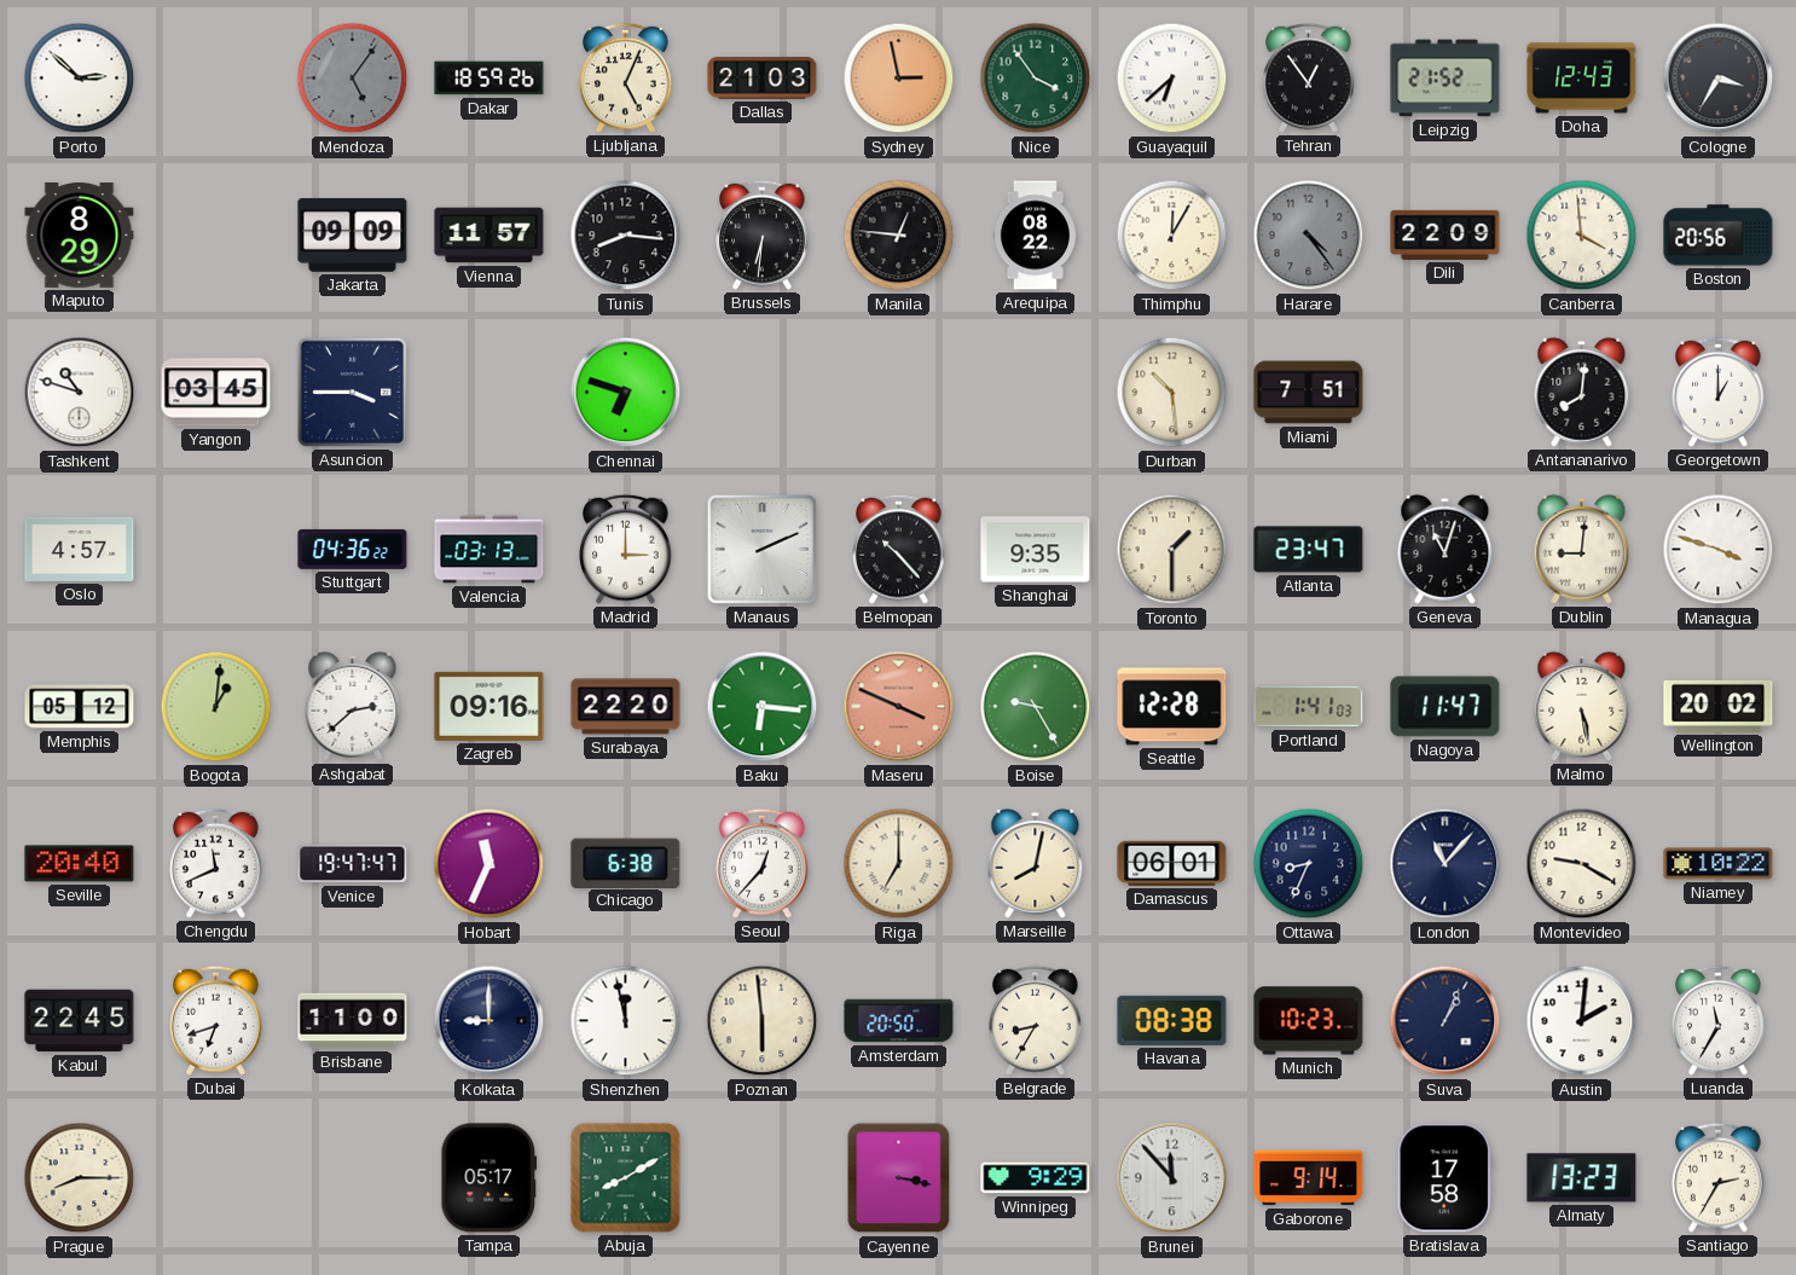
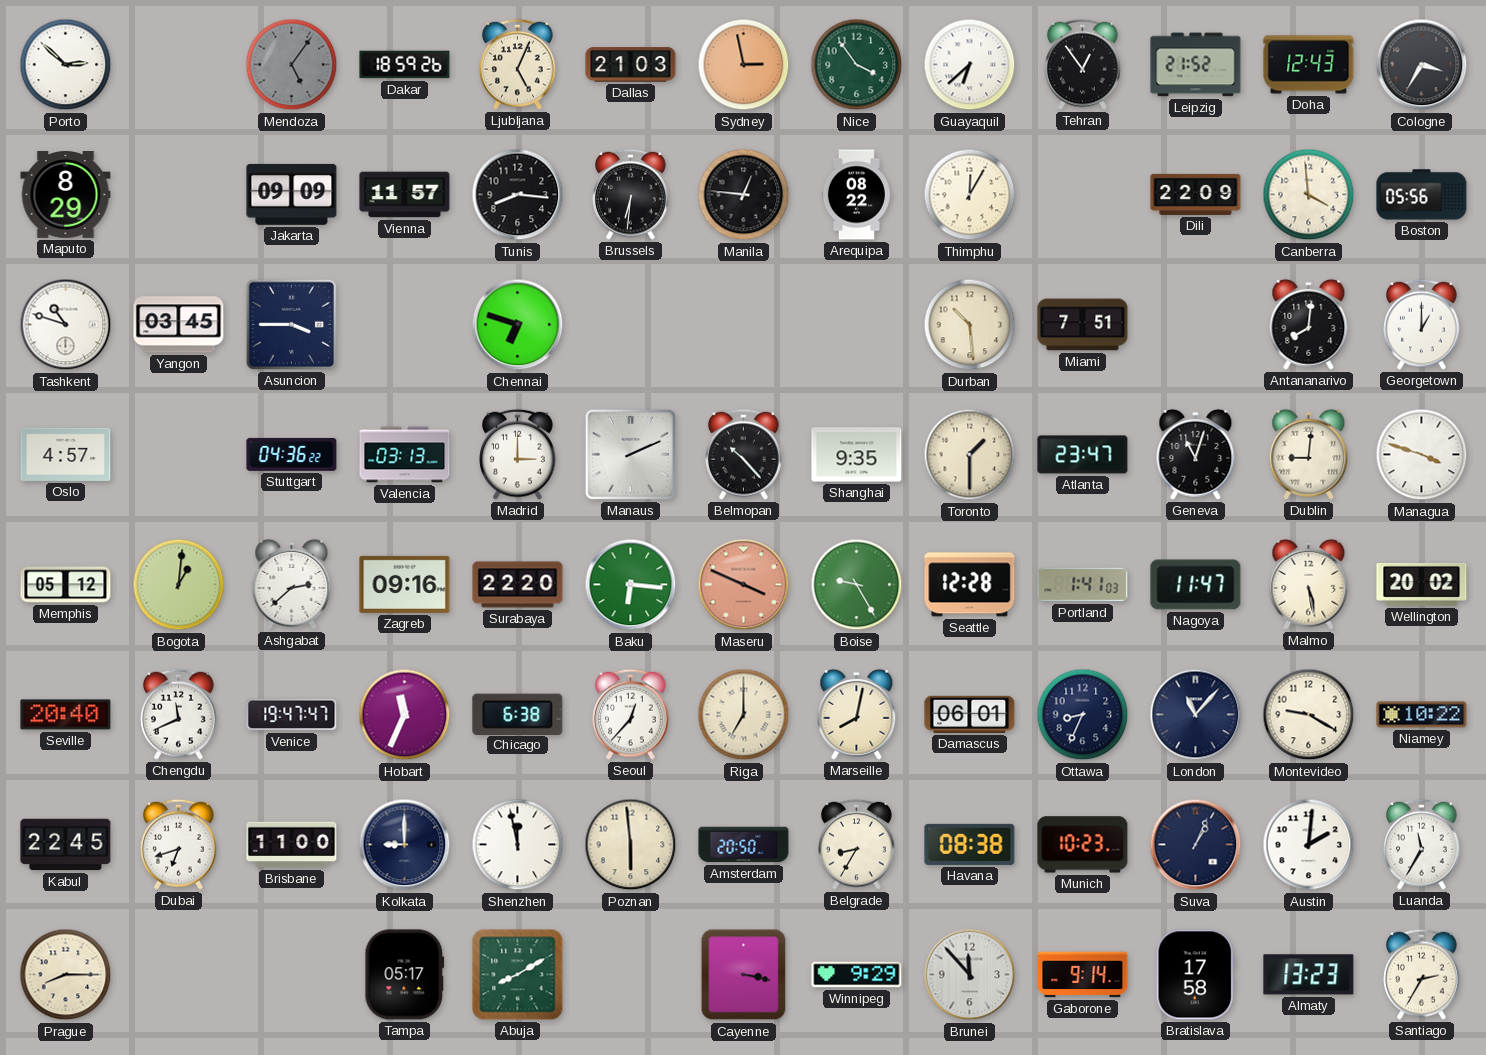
Harare: 4:24 -> none
Boston: 20:56 -> 05:56
